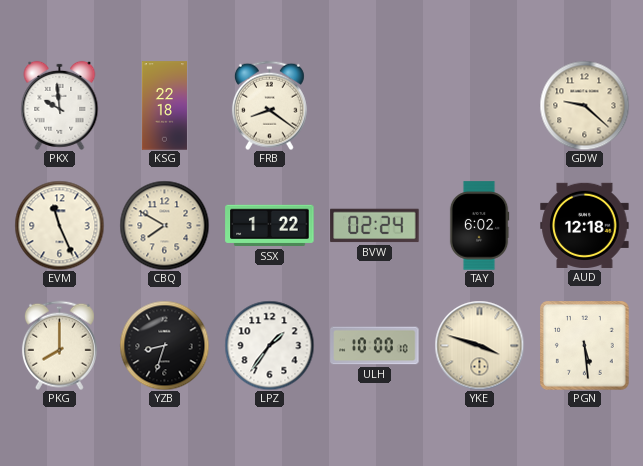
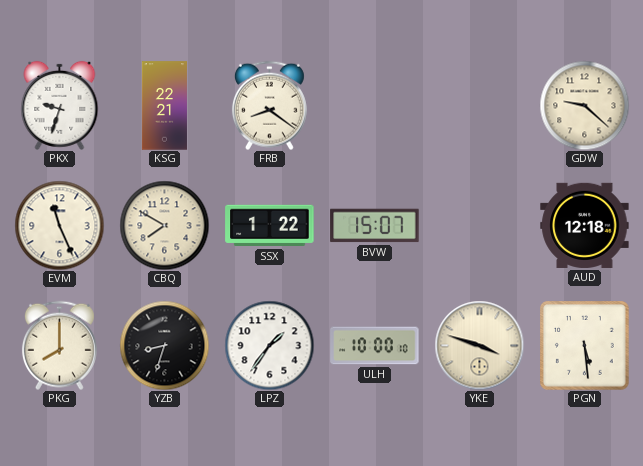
PKX: 9:59 -> 9:33
KSG: 22:18 -> 22:21
BVW: 02:24 -> 15:07
TAY: 6:02 -> none
